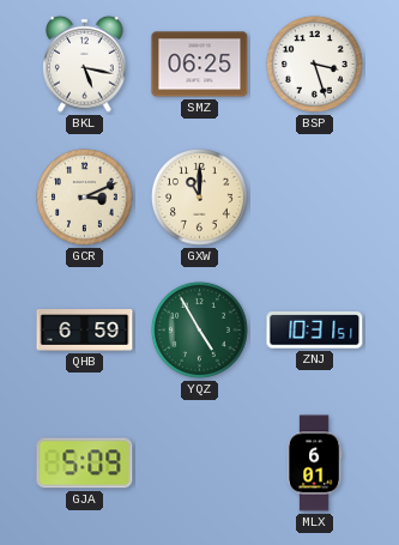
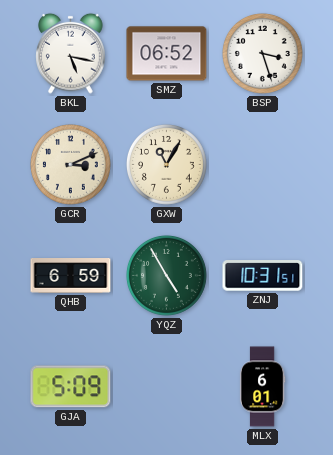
SMZ: 06:25 -> 06:52
GXW: 11:00 -> 11:05
